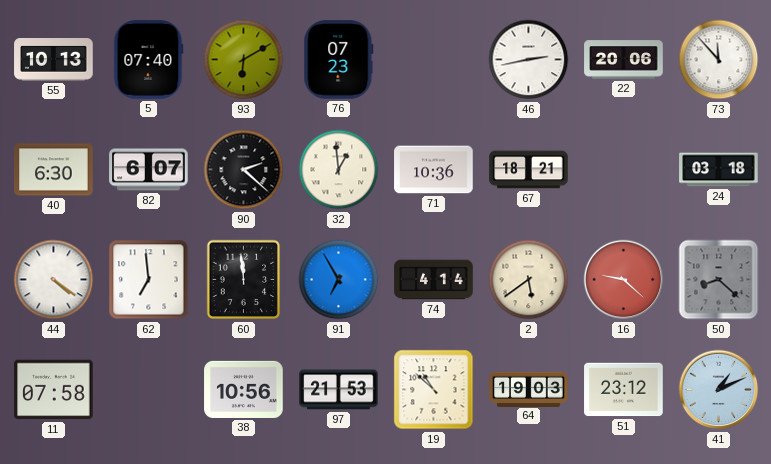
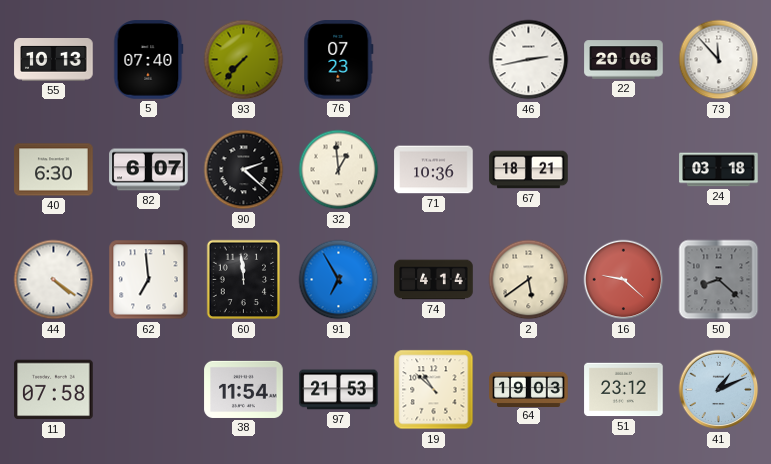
93: 6:10 -> 7:37
38: 10:56 -> 11:54
